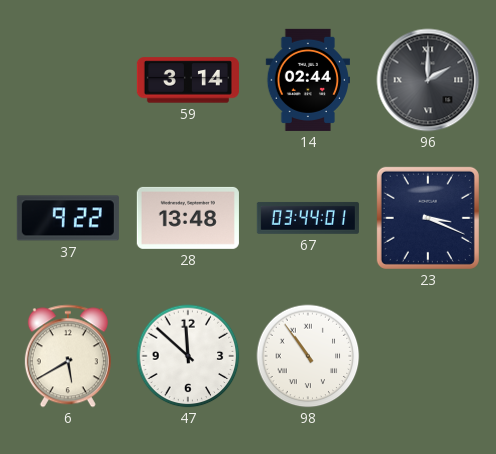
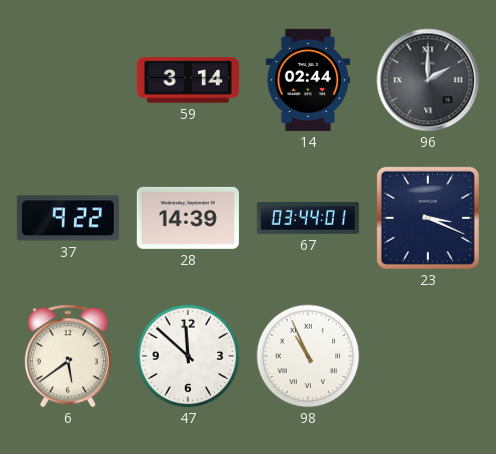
28: 13:48 -> 14:39
6: 5:40 -> 5:39
98: 10:54 -> 10:56
